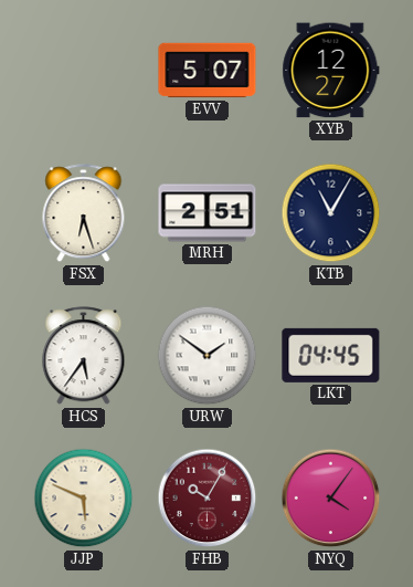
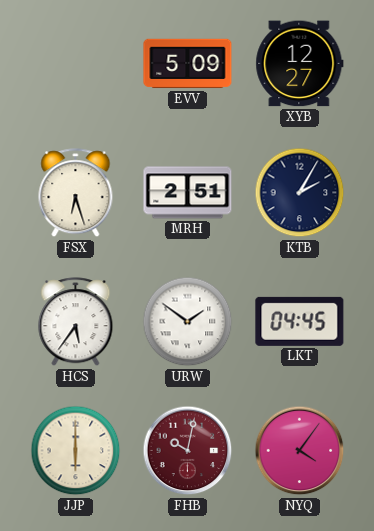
EVV: 5:07 -> 5:09
KTB: 11:05 -> 2:05
JJP: 5:49 -> 6:00
FHB: 10:05 -> 10:02
